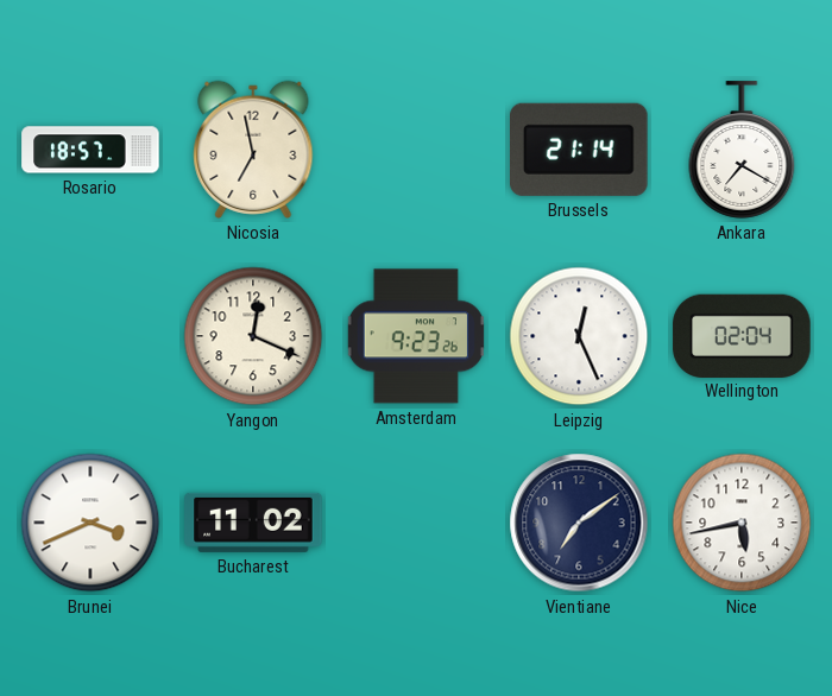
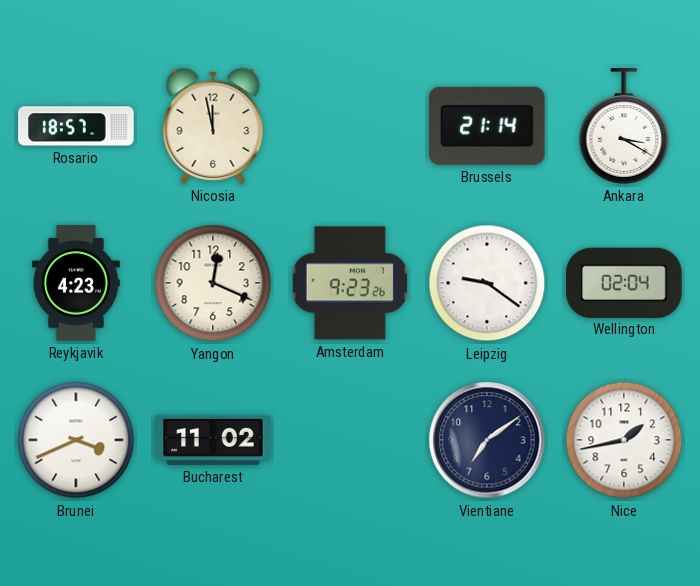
Nicosia: 6:58 -> 11:58
Ankara: 7:20 -> 3:20
Reykjavik: none -> 4:23
Leipzig: 12:26 -> 9:21
Nice: 5:43 -> 1:43
